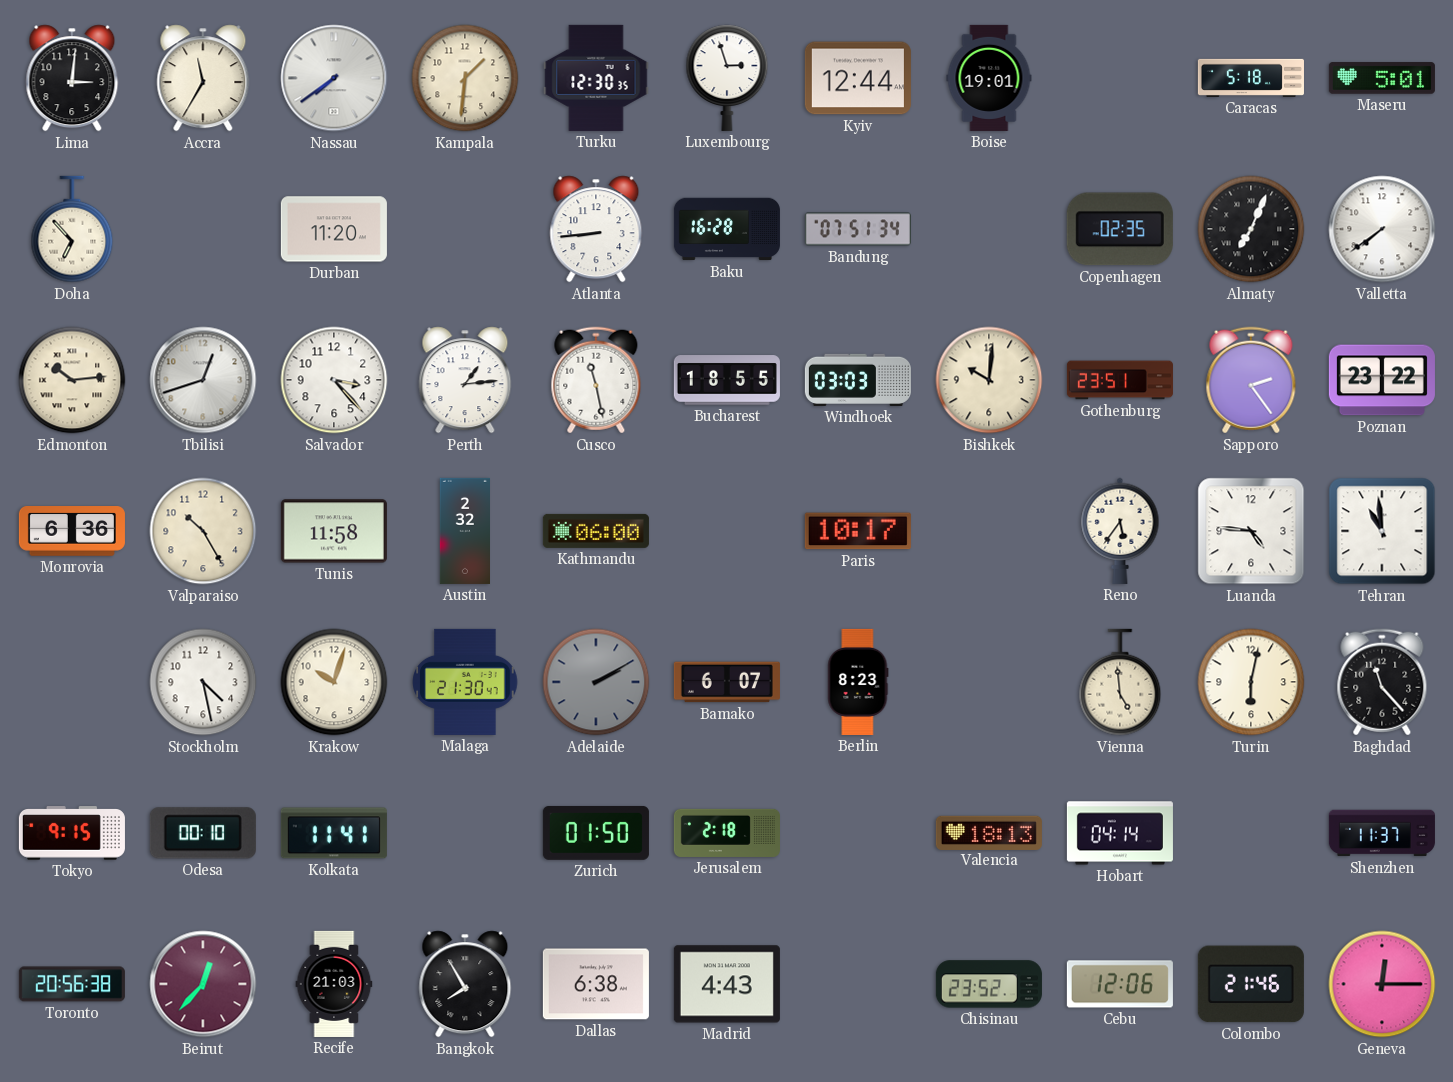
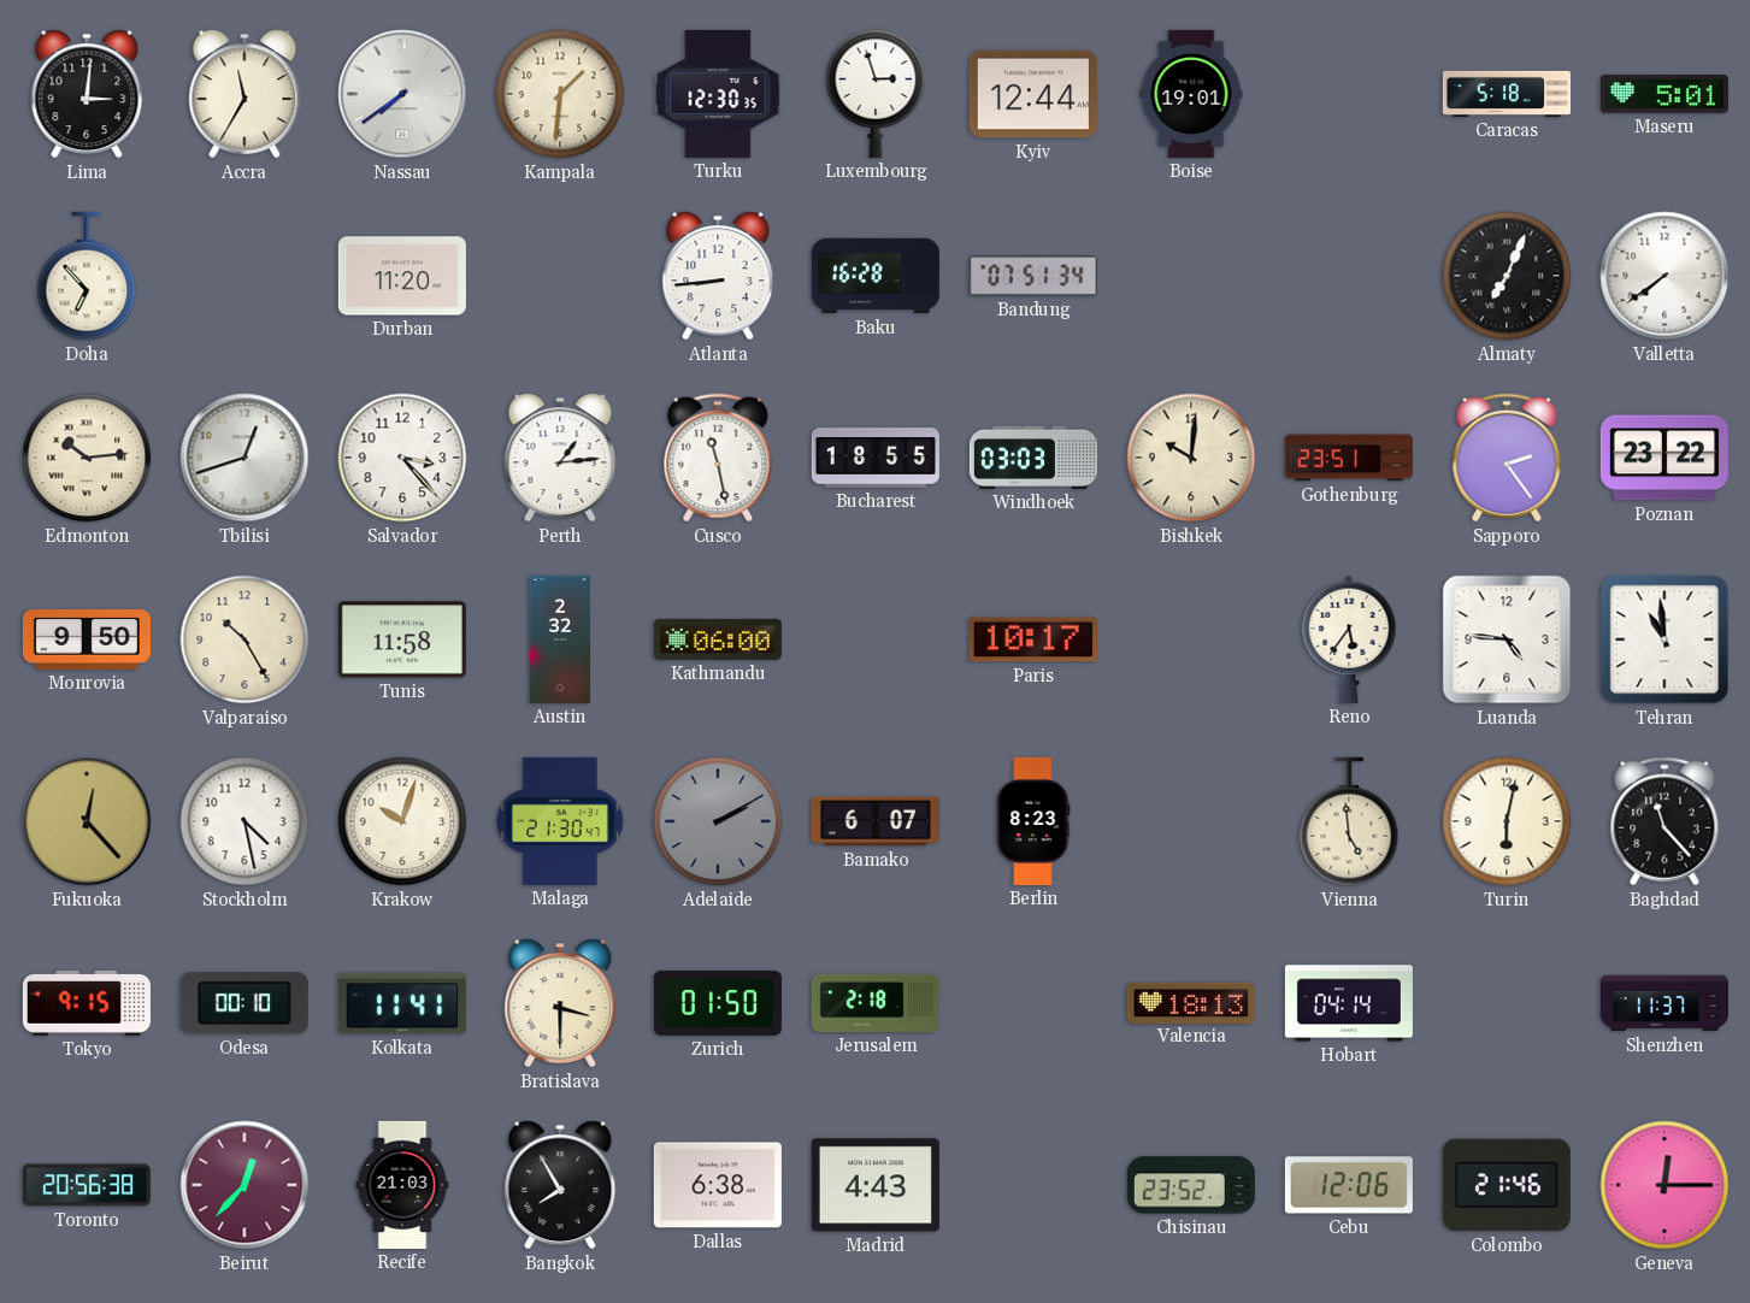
Copenhagen: 02:35 -> none
Monrovia: 6:36 -> 9:50
Fukuoka: none -> 12:23
Bratislava: none -> 3:30
